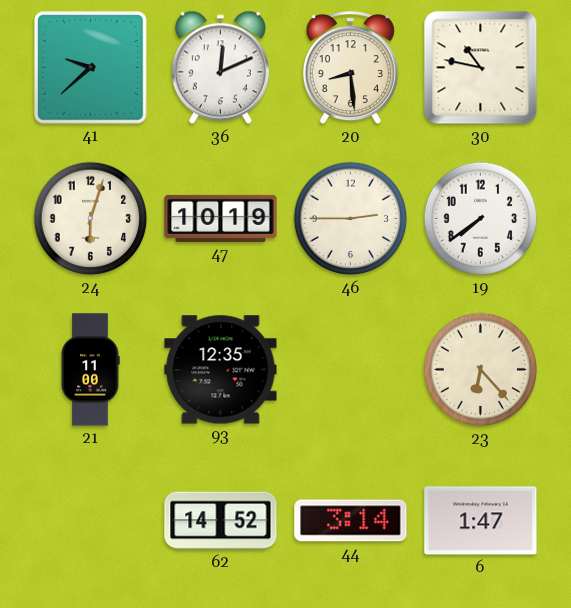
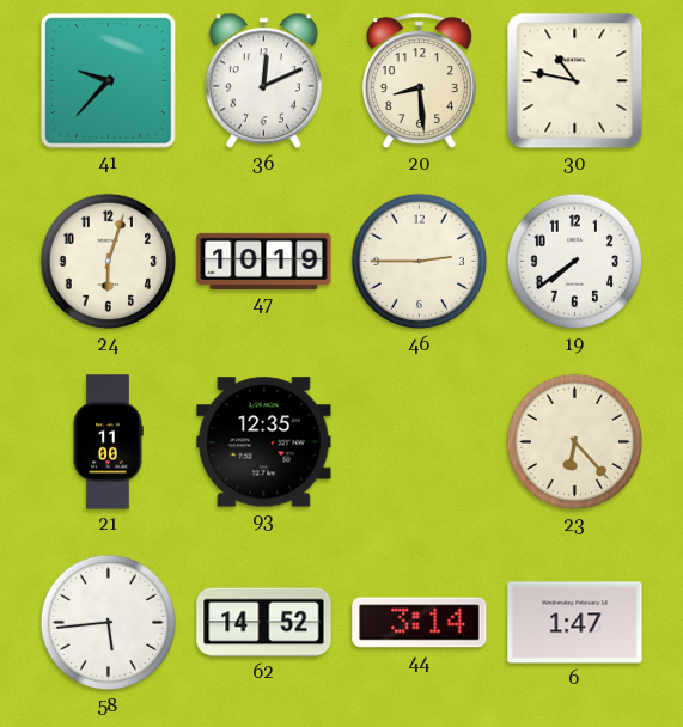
41: 9:38 -> 9:37
58: none -> 5:44
